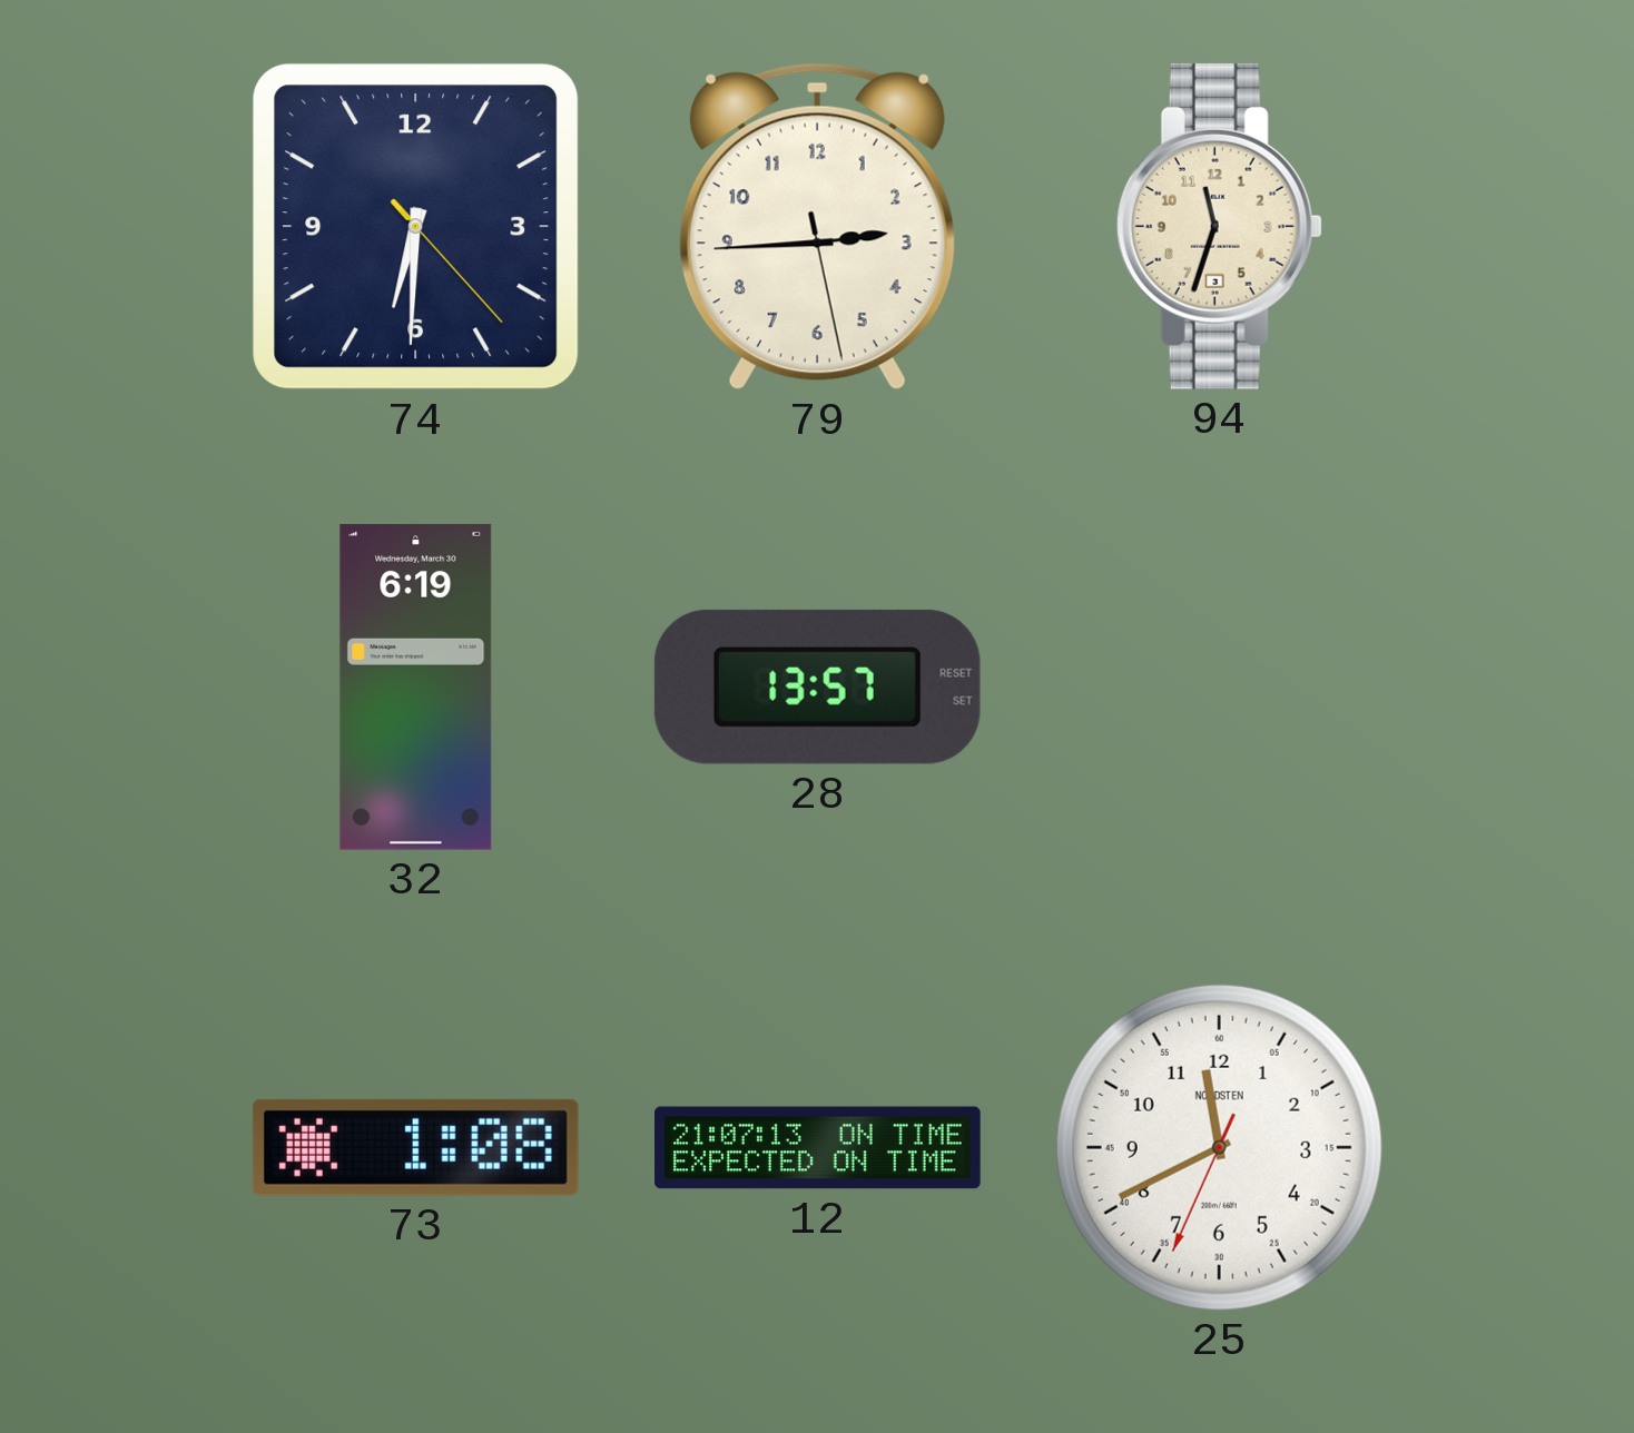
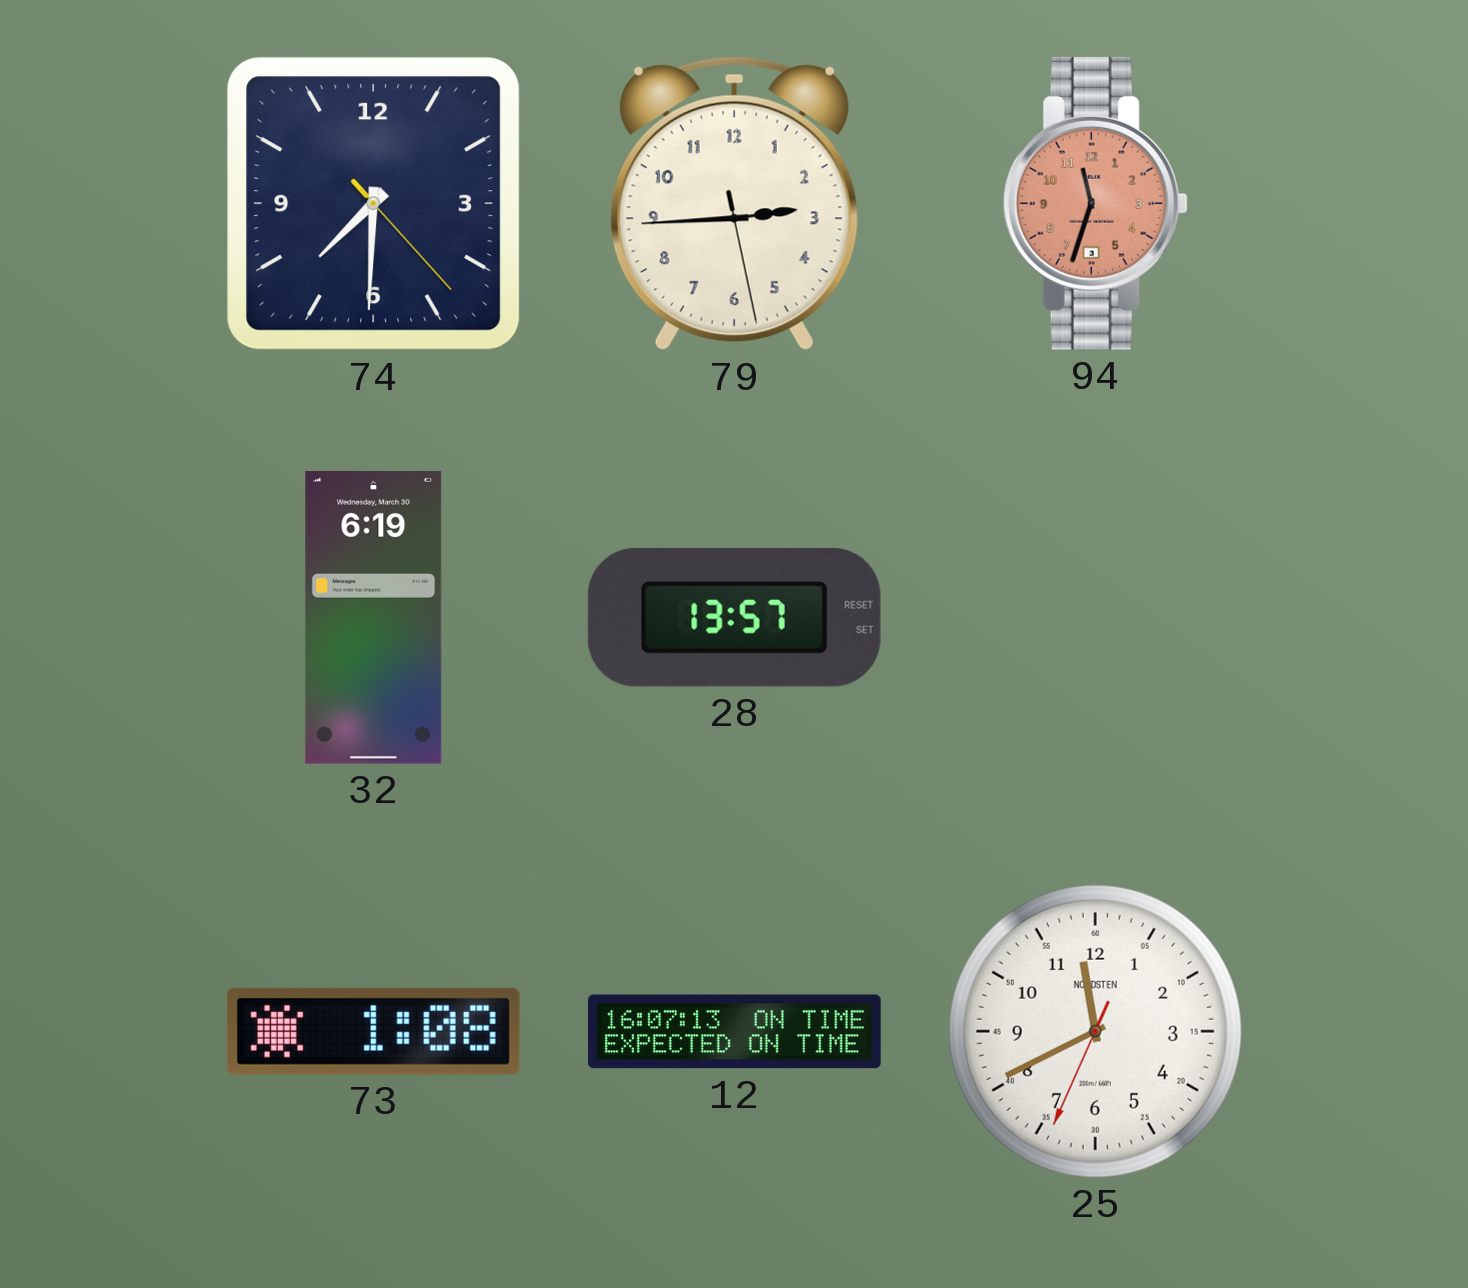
74: 6:30 -> 7:30
94 dial: cream -> salmon
12: 21:07 -> 16:07
